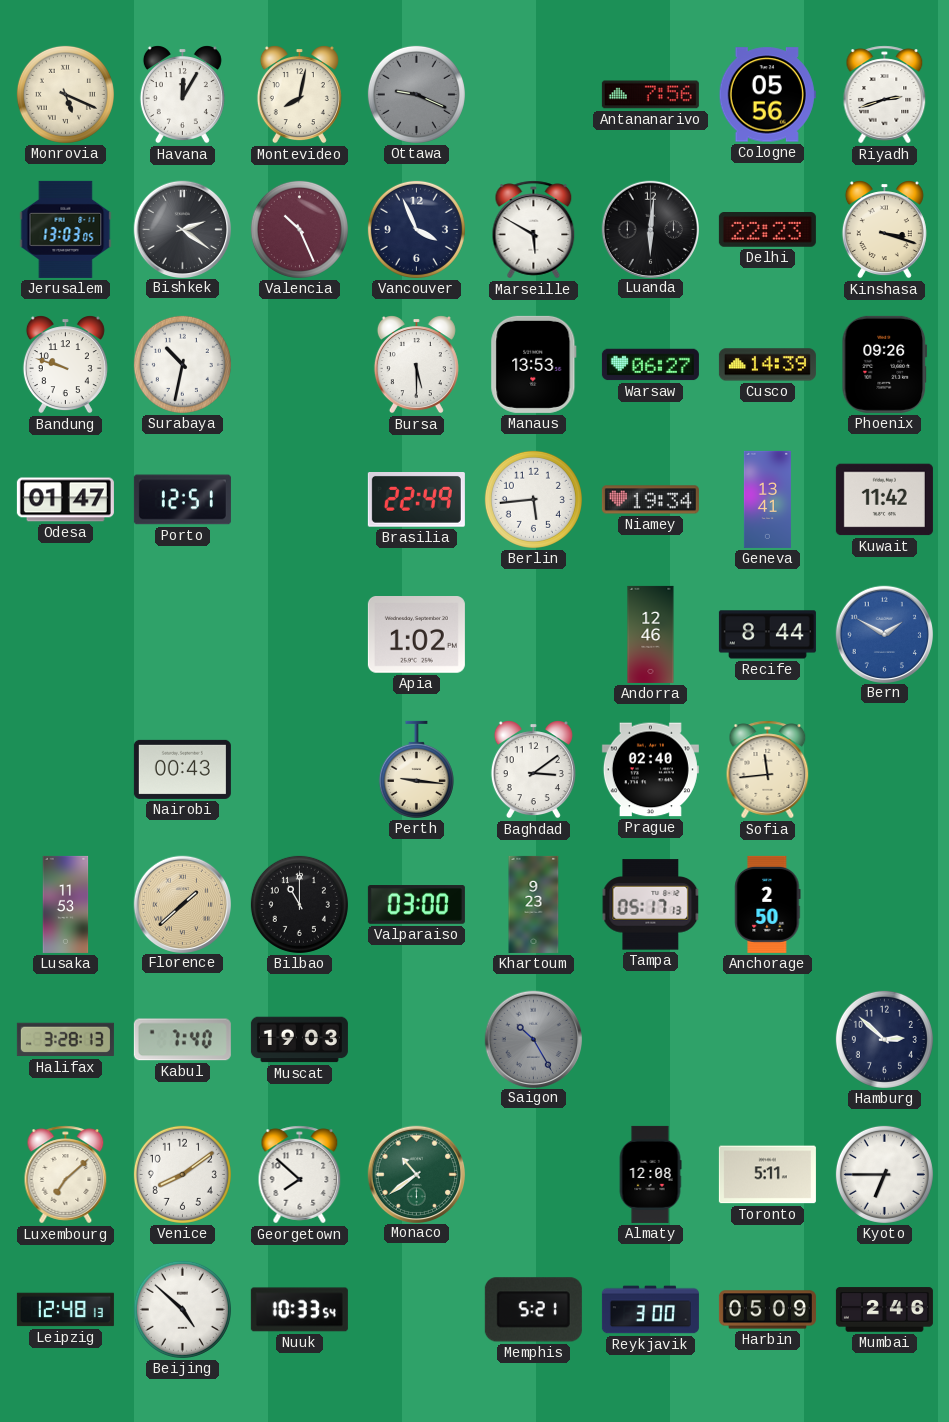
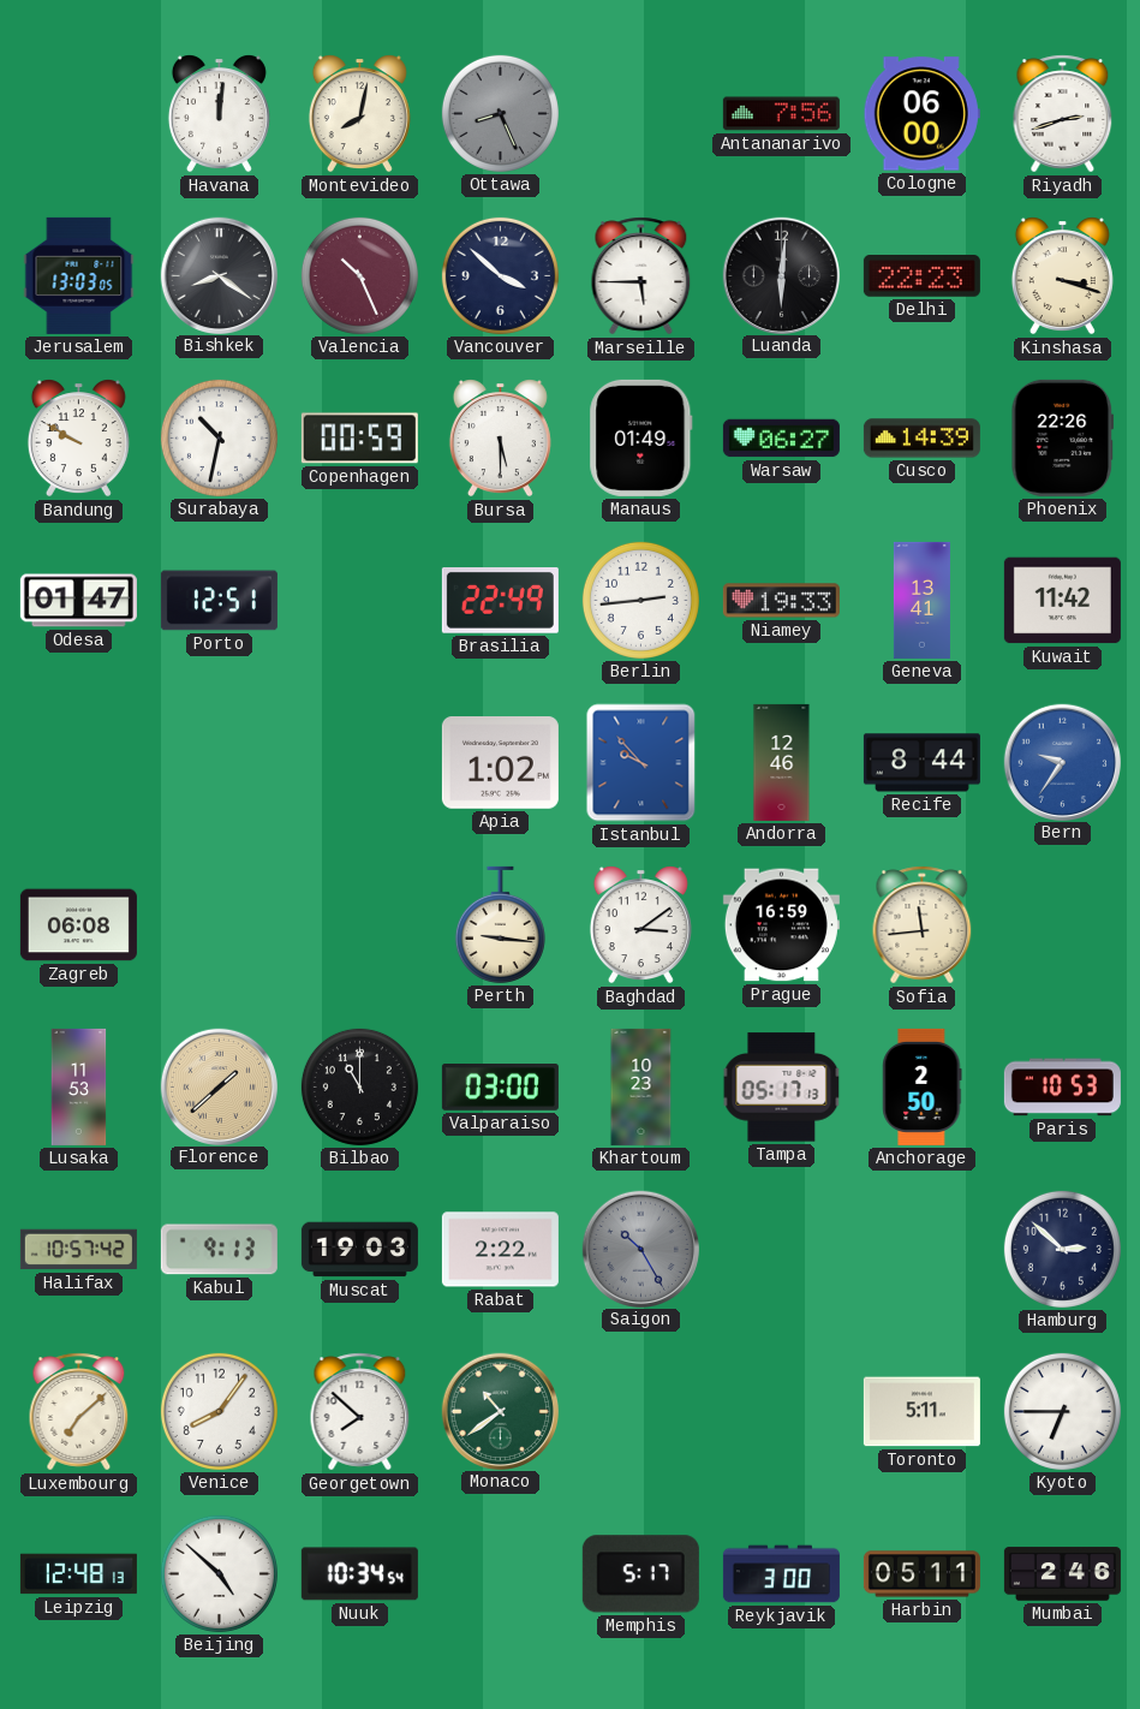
Monrovia: 5:19 -> none
Havana: 12:05 -> 12:01
Ottawa: 9:19 -> 8:26
Cologne: 05:56 -> 06:00
Bishkek: 2:21 -> 8:21
Vancouver: 3:56 -> 3:52
Marseille: 5:50 -> 5:45
Bandung: 9:48 -> 9:50
Copenhagen: none -> 00:59
Manaus: 13:53 -> 01:49
Phoenix: 09:26 -> 22:26
Berlin: 5:44 -> 2:44
Niamey: 19:34 -> 19:33
Istanbul: none -> 9:53
Bern: 1:50 -> 9:36
Zagreb: none -> 06:08
Nairobi: 00:43 -> none
Prague: 02:40 -> 16:59
Khartoum: 9:23 -> 10:23
Paris: none -> 10:53
Halifax: 3:28 -> 10:57
Kabul: 7:40 -> 9:13
Rabat: none -> 2:22
Venice: 8:09 -> 8:06
Almaty: 12:08 -> none
Nuuk: 10:33 -> 10:34
Memphis: 5:21 -> 5:17
Harbin: 05:09 -> 05:11
